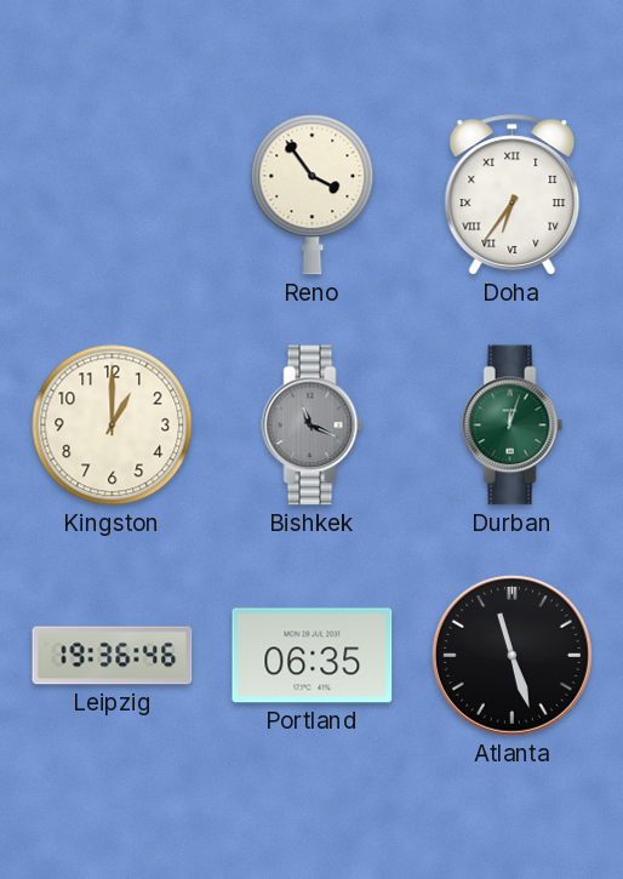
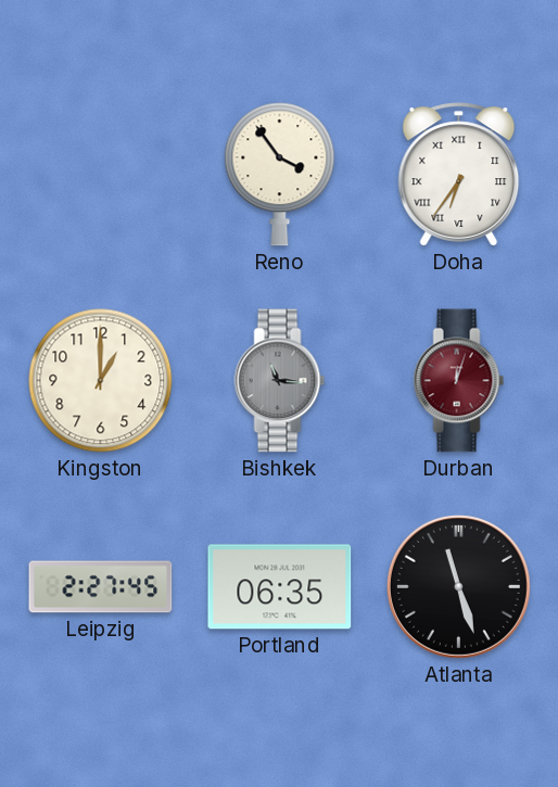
Bishkek: 11:19 -> 11:16
Durban dial: green -> burgundy
Leipzig: 19:36 -> 2:27
